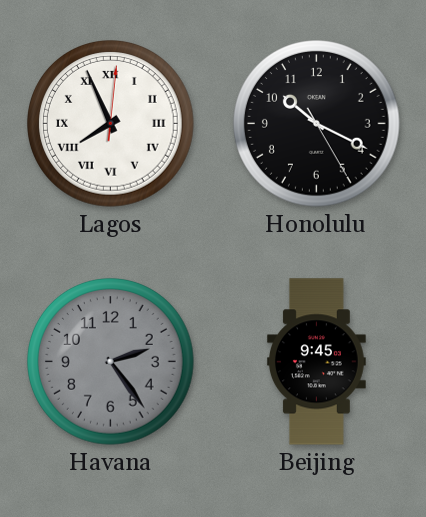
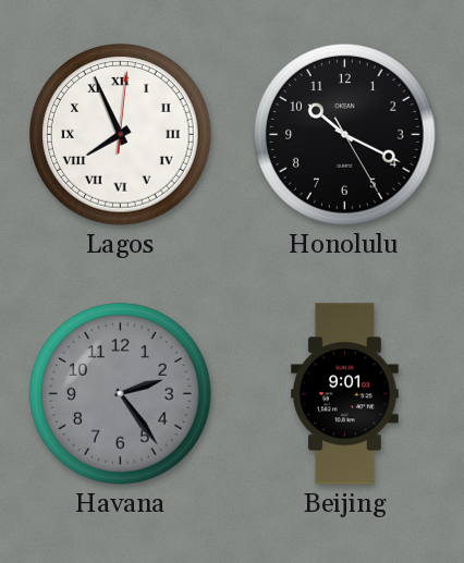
Beijing: 9:45 -> 9:01
